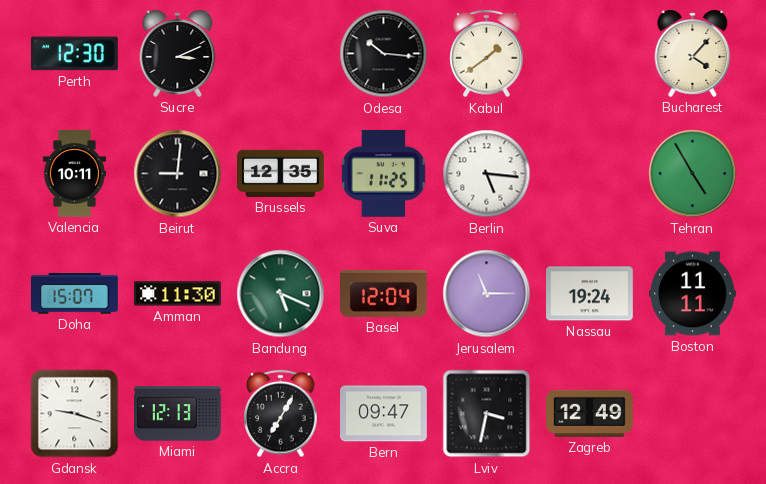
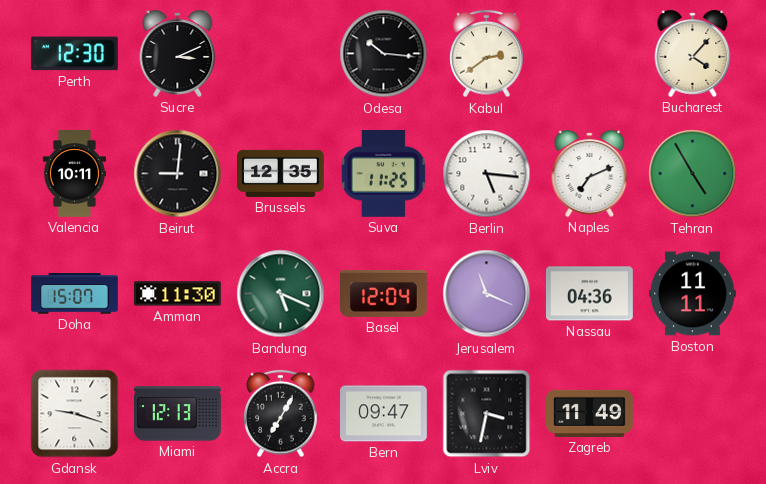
Kabul: 1:39 -> 2:39
Naples: none -> 7:11
Jerusalem: 11:15 -> 11:19
Nassau: 19:24 -> 04:36
Zagreb: 12:49 -> 11:49
